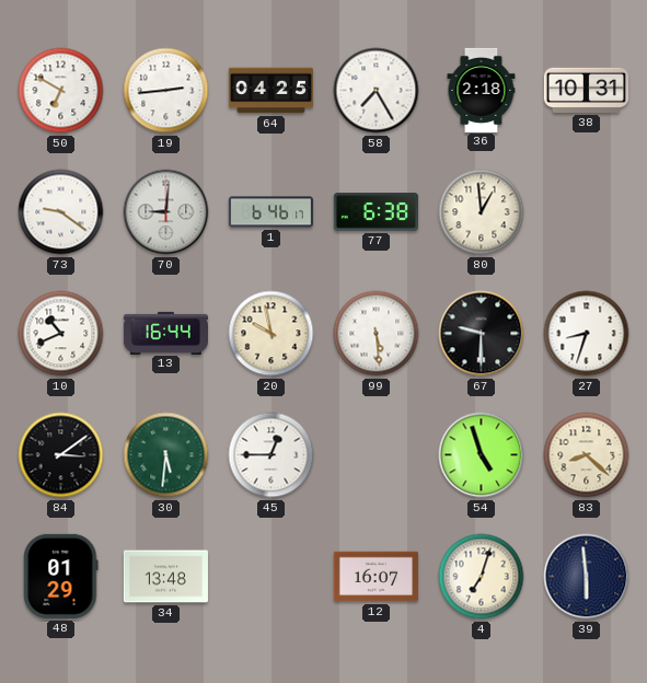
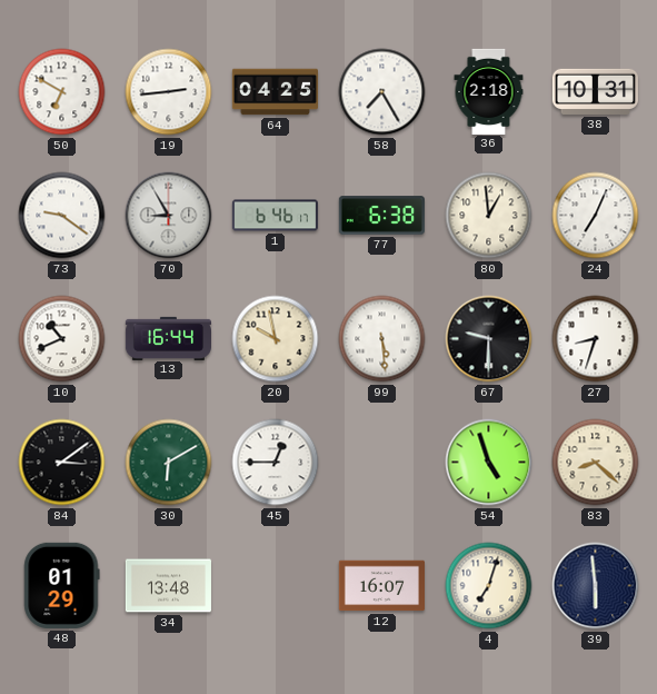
70: 9:01 -> 8:55
24: none -> 7:04
30: 5:31 -> 6:10
